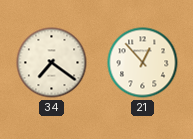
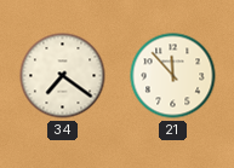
21: 12:53 -> 11:53
